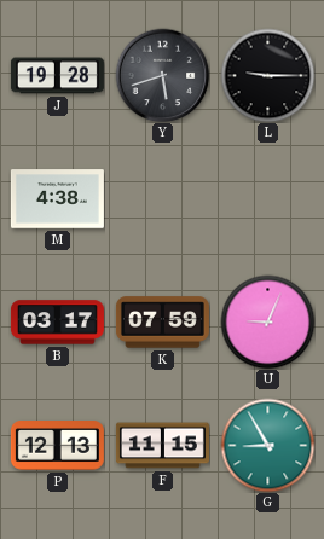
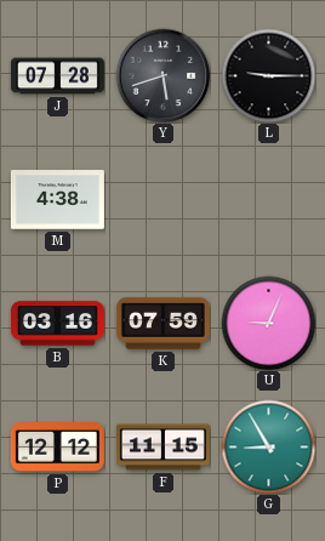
J: 19:28 -> 07:28
B: 03:17 -> 03:16
P: 12:13 -> 12:12
